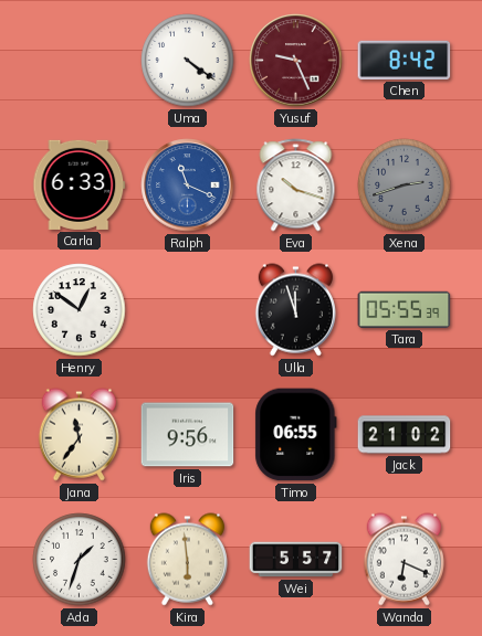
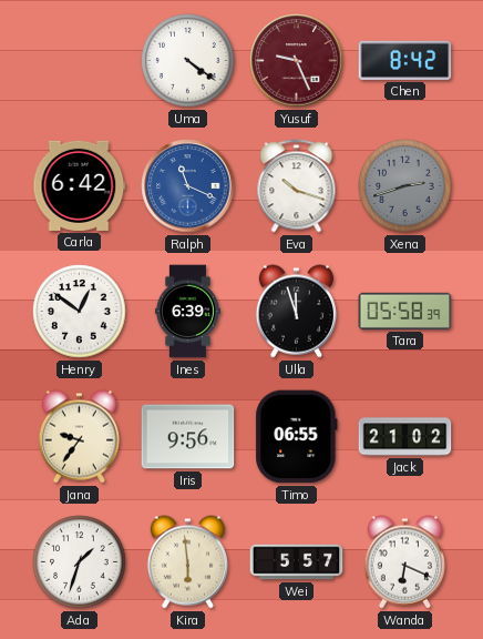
Carla: 6:33 -> 6:42
Ines: none -> 6:39
Tara: 05:55 -> 05:58
Jana: 11:36 -> 9:36
